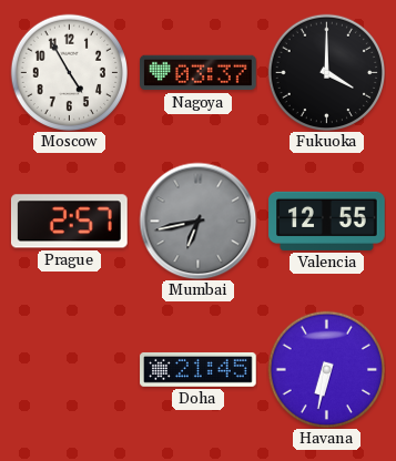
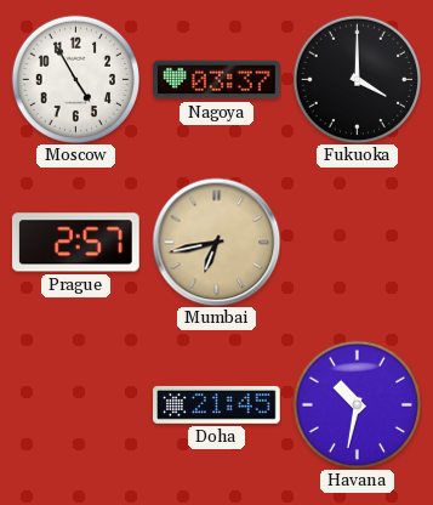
Mumbai dial: grey -> champagne
Valencia: 12:55 -> none
Havana: 6:32 -> 10:32
